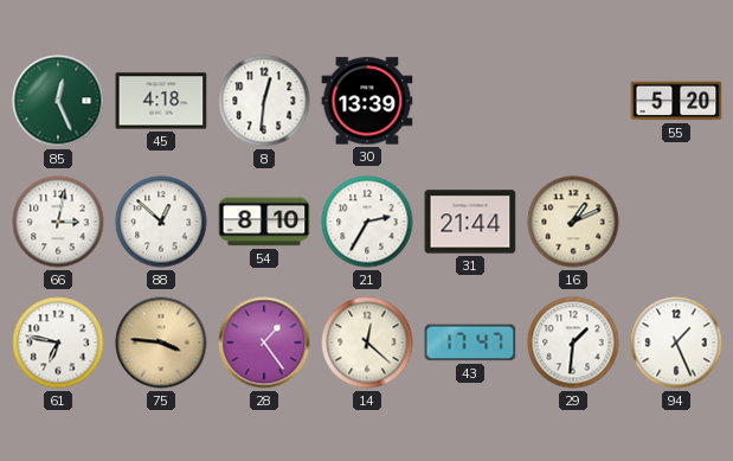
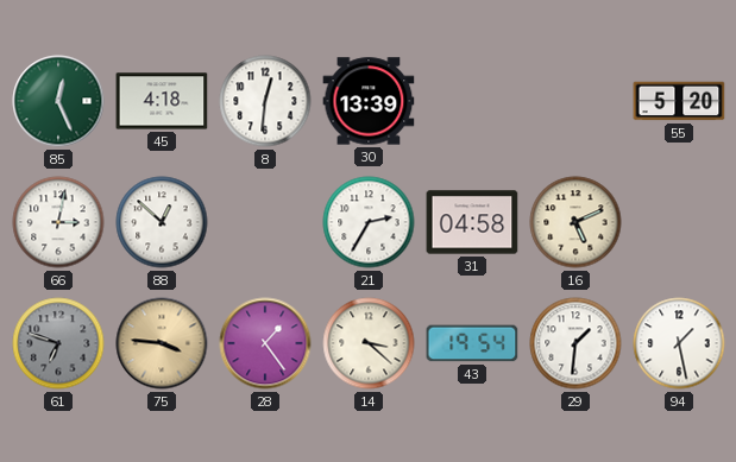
54: 8:10 -> none
31: 21:44 -> 04:58
16: 1:11 -> 5:11
61: 6:47 -> 6:48
61 dial: white -> grey
14: 12:22 -> 3:22
43: 17:47 -> 19:54
94: 1:26 -> 1:28
